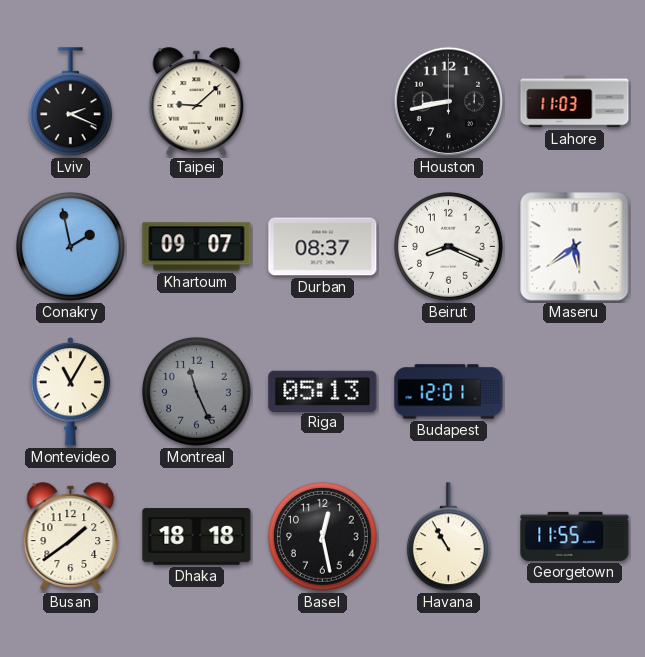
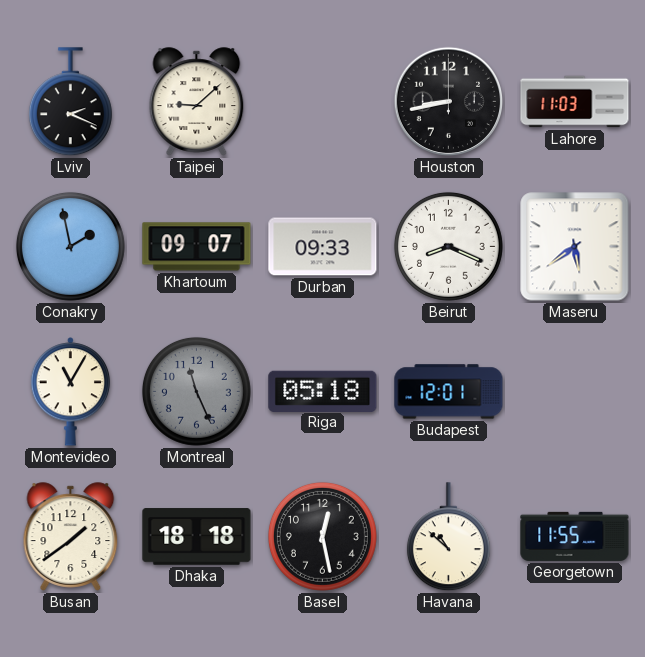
Durban: 08:37 -> 09:33
Riga: 05:13 -> 05:18
Havana: 10:55 -> 10:52
